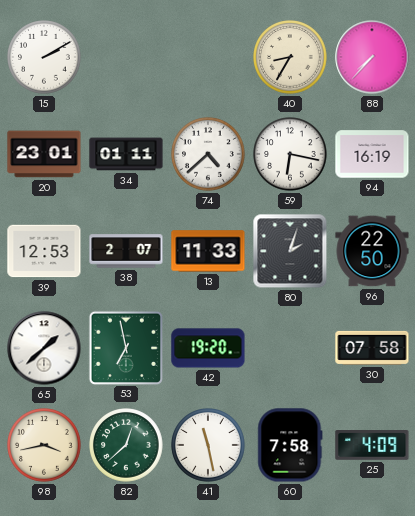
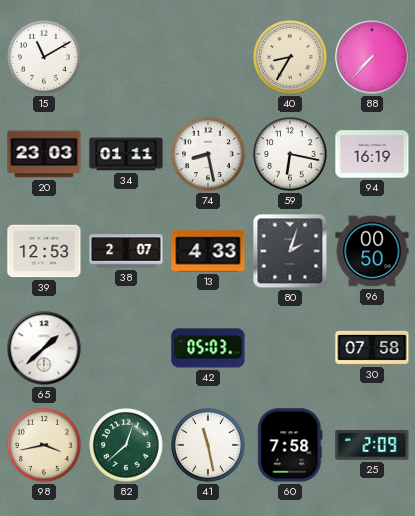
15: 2:10 -> 11:10
20: 23:01 -> 23:03
74: 4:38 -> 8:28
13: 11:33 -> 4:33
96: 22:50 -> 00:50
53: 6:58 -> none
42: 19:20 -> 05:03
25: 4:09 -> 2:09
